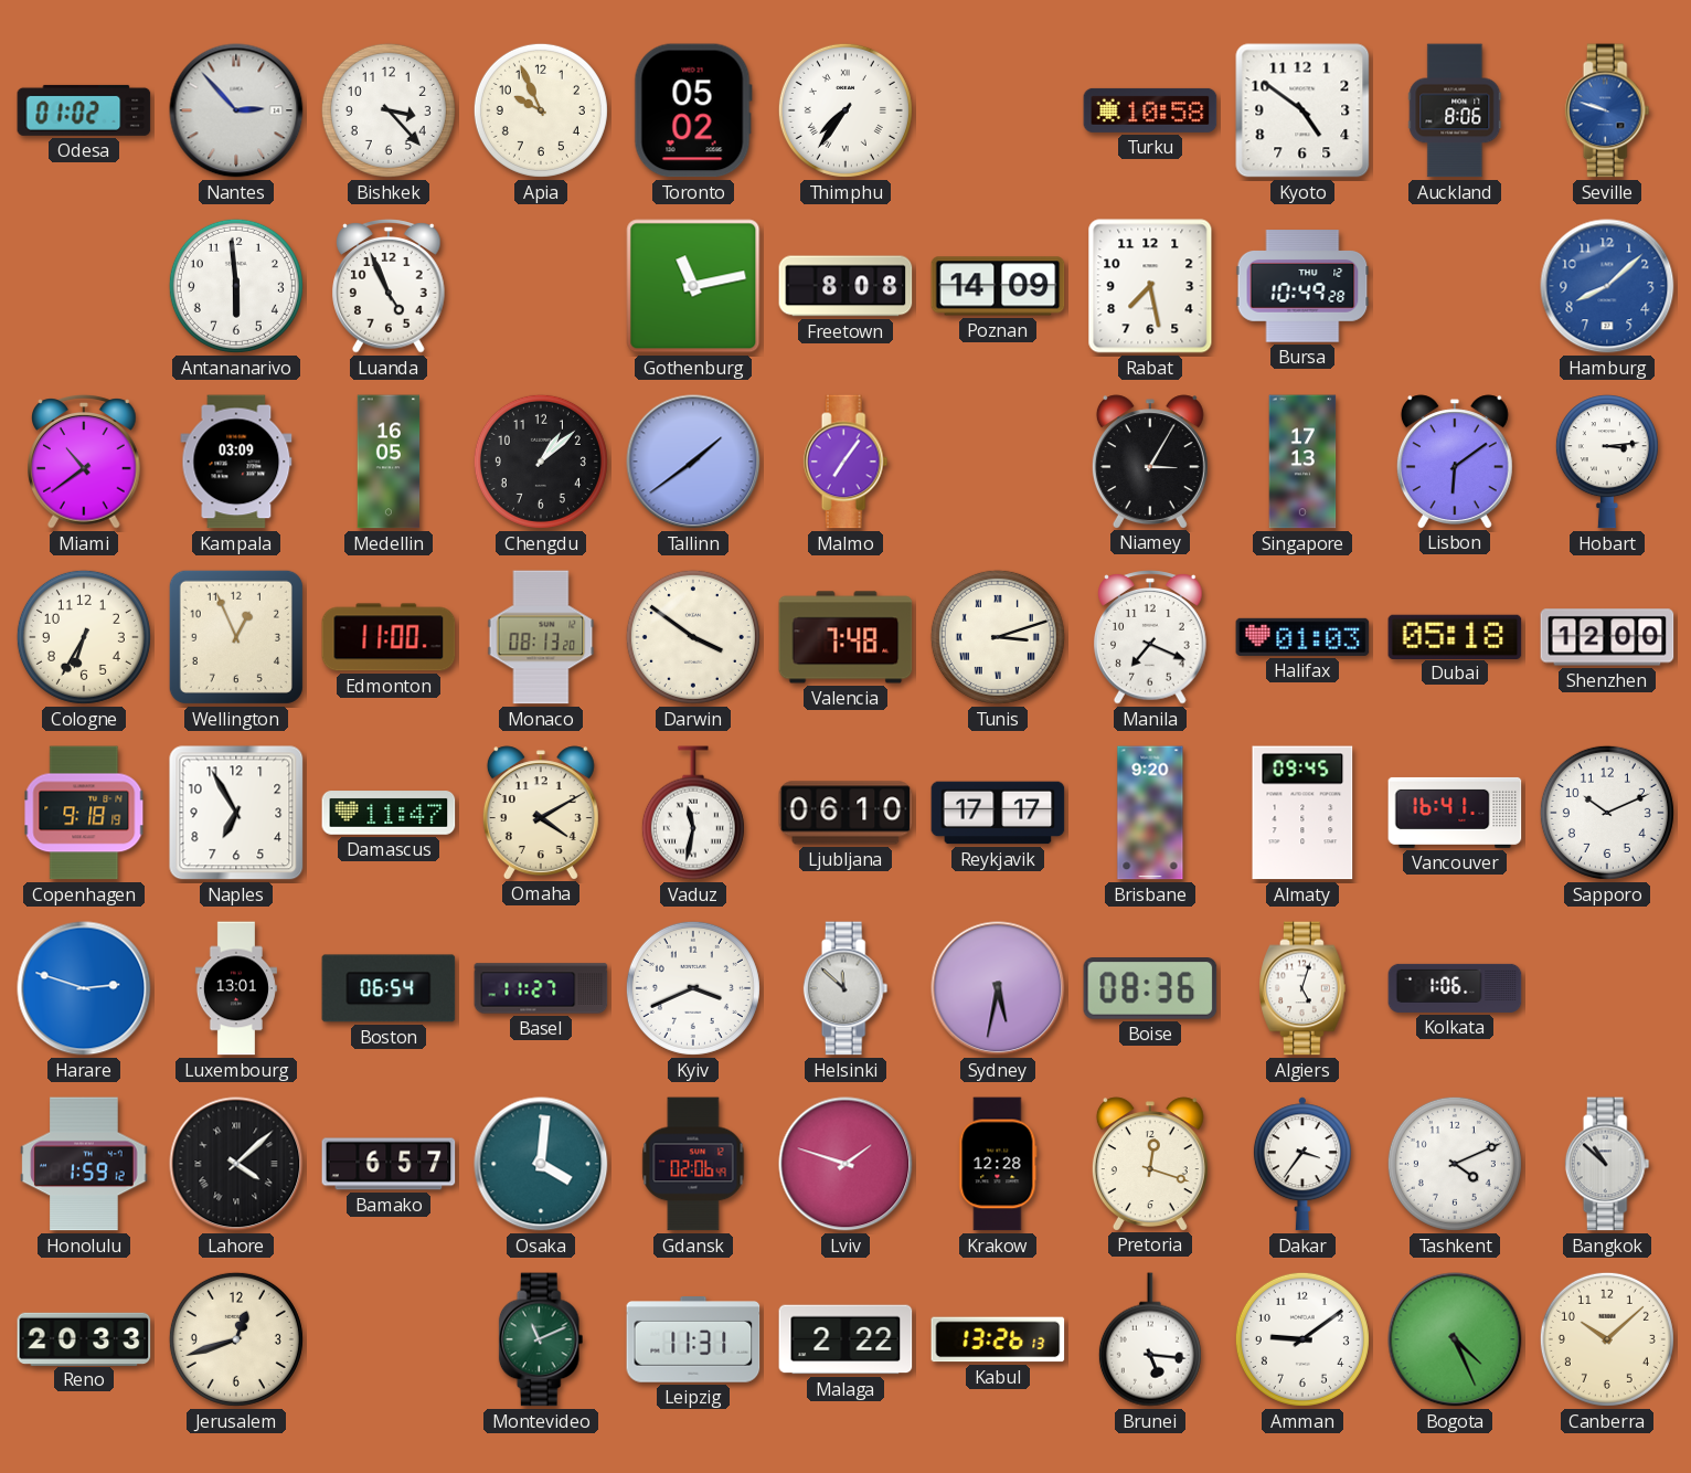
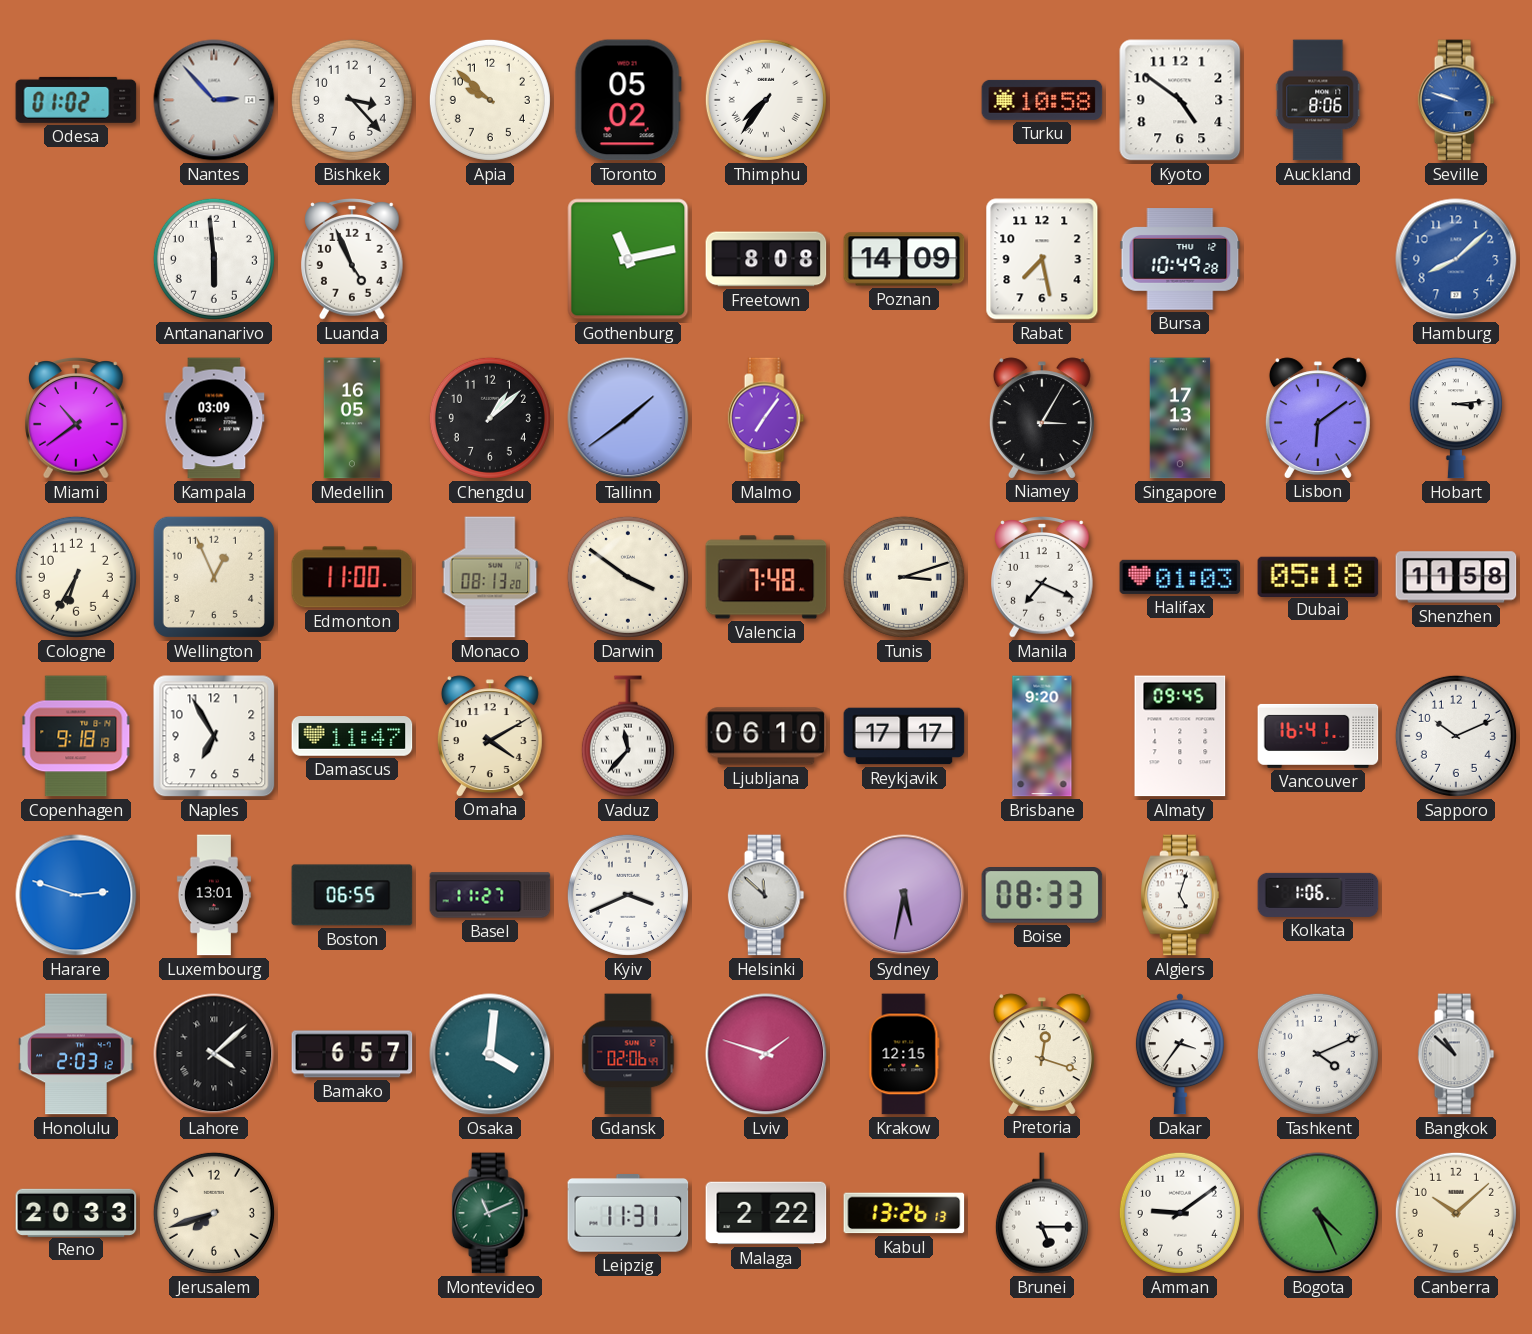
Apia: 9:56 -> 9:52
Shenzhen: 12:00 -> 11:58
Vaduz: 11:32 -> 11:37
Boston: 06:54 -> 06:55
Boise: 08:36 -> 08:33
Honolulu: 1:59 -> 2:03
Krakow: 12:28 -> 12:15
Jerusalem: 12:42 -> 7:42
Brunei: 5:16 -> 5:15
